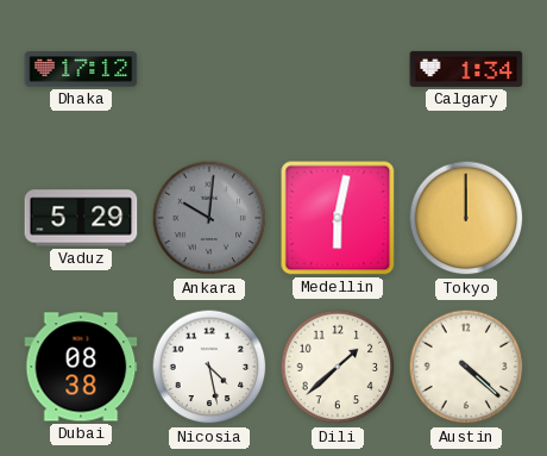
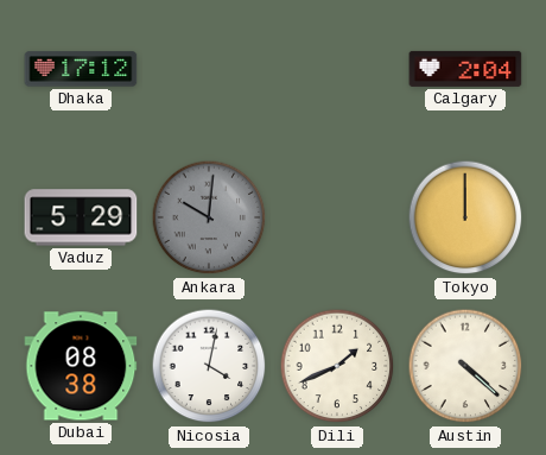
Calgary: 1:34 -> 2:04
Medellin: 6:02 -> none
Nicosia: 4:28 -> 4:02
Dili: 1:38 -> 1:41
